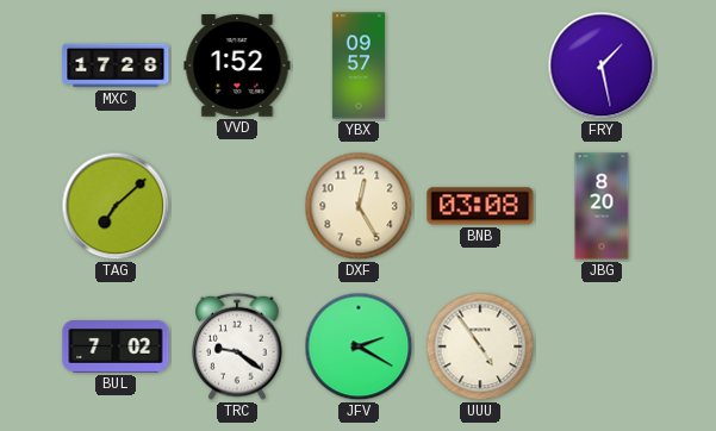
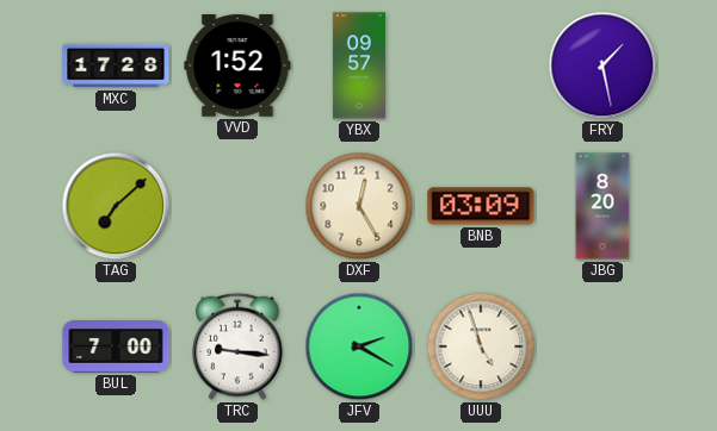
BNB: 03:08 -> 03:09
BUL: 7:02 -> 7:00
TRC: 9:21 -> 9:16
UUU: 4:54 -> 4:57
